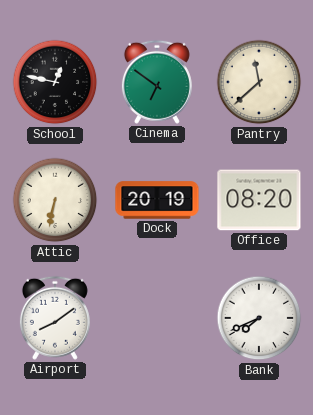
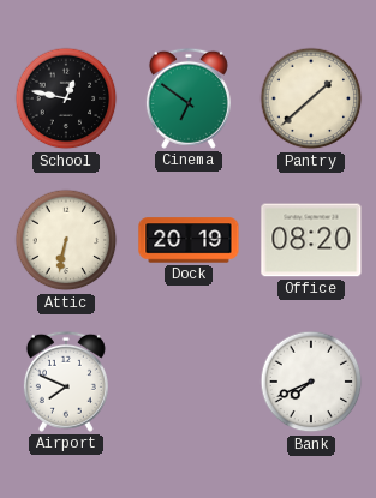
Pantry: 11:38 -> 1:38
Airport: 8:09 -> 7:49
